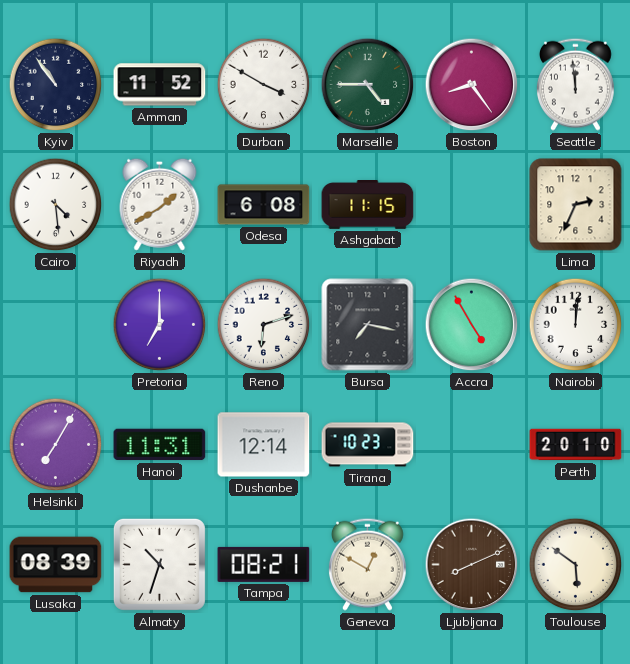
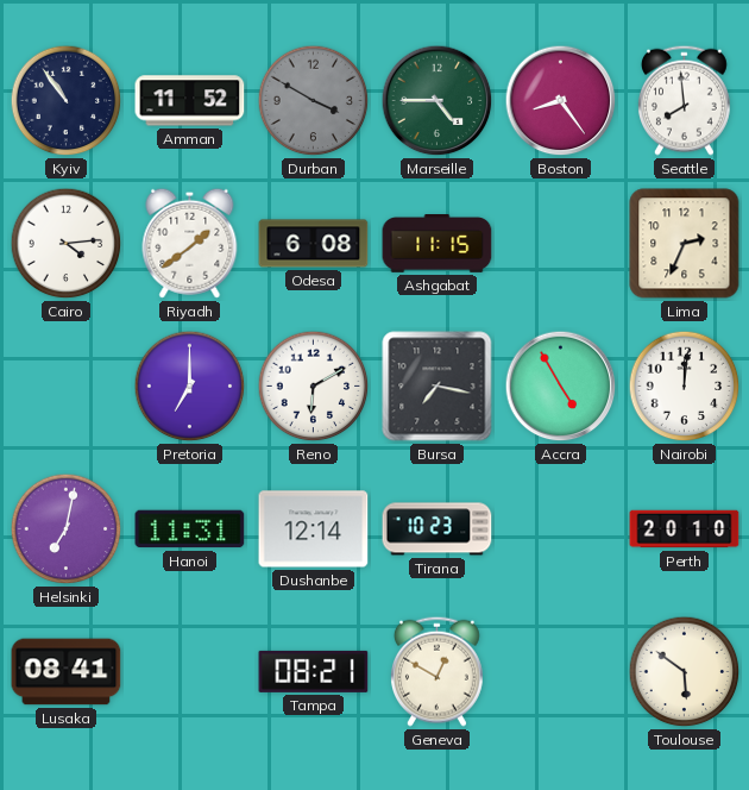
Durban dial: white -> grey
Seattle: 11:59 -> 7:59
Cairo: 4:29 -> 4:14
Riyadh: 1:40 -> 1:39
Reno: 6:12 -> 6:10
Helsinki: 7:05 -> 7:02
Lusaka: 08:39 -> 08:41
Almaty: 10:33 -> none
Ljubljana: 8:11 -> none
